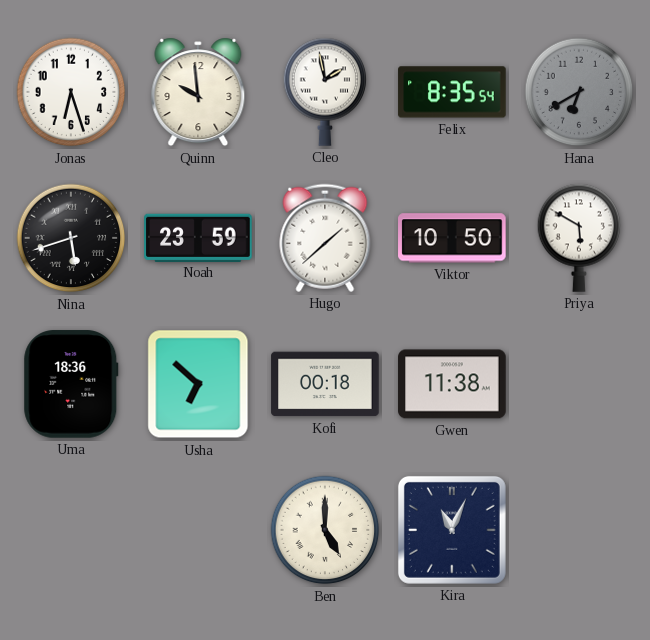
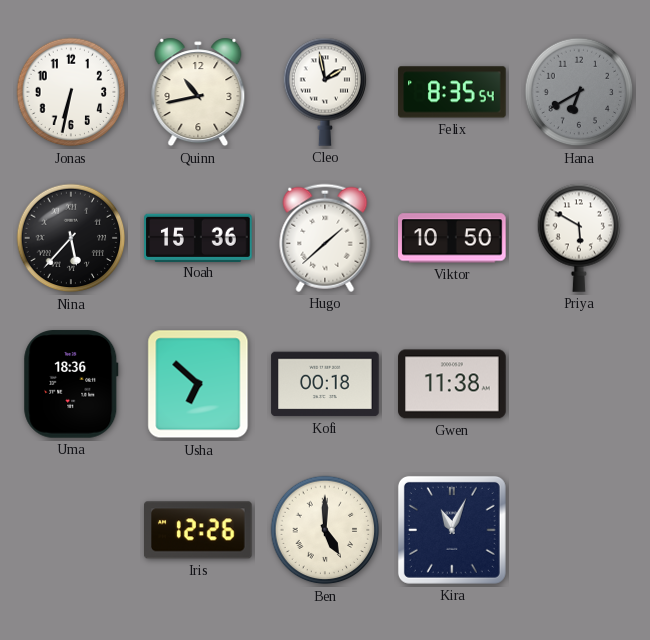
Jonas: 6:27 -> 6:32
Quinn: 9:59 -> 10:43
Nina: 5:42 -> 5:37
Noah: 23:59 -> 15:36
Iris: none -> 12:26
